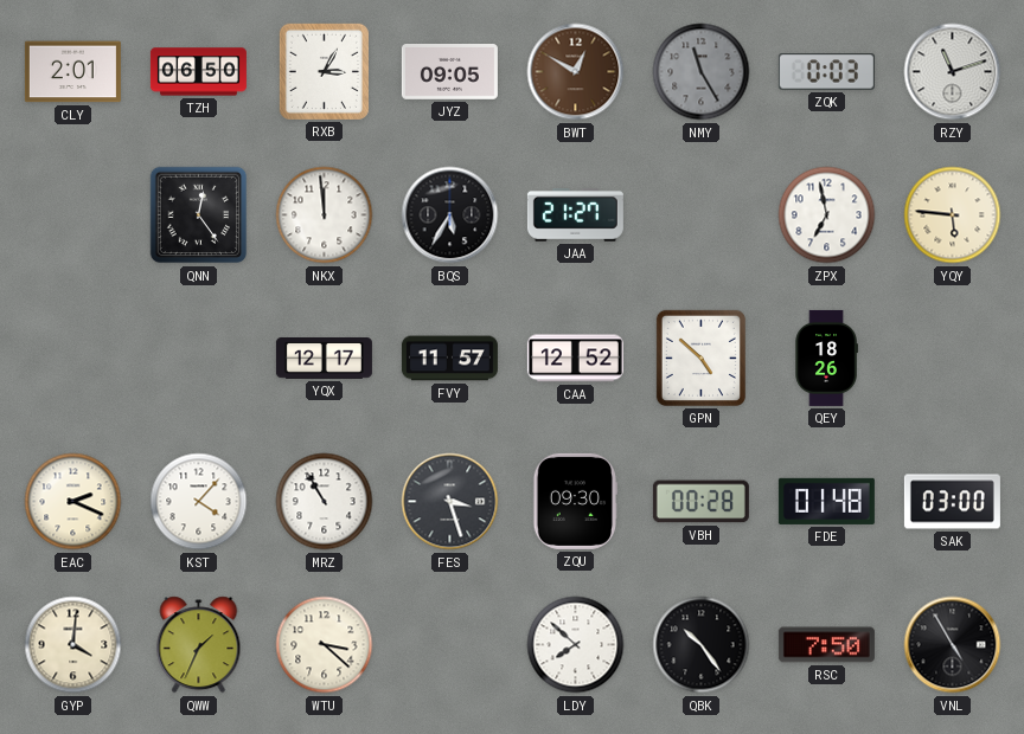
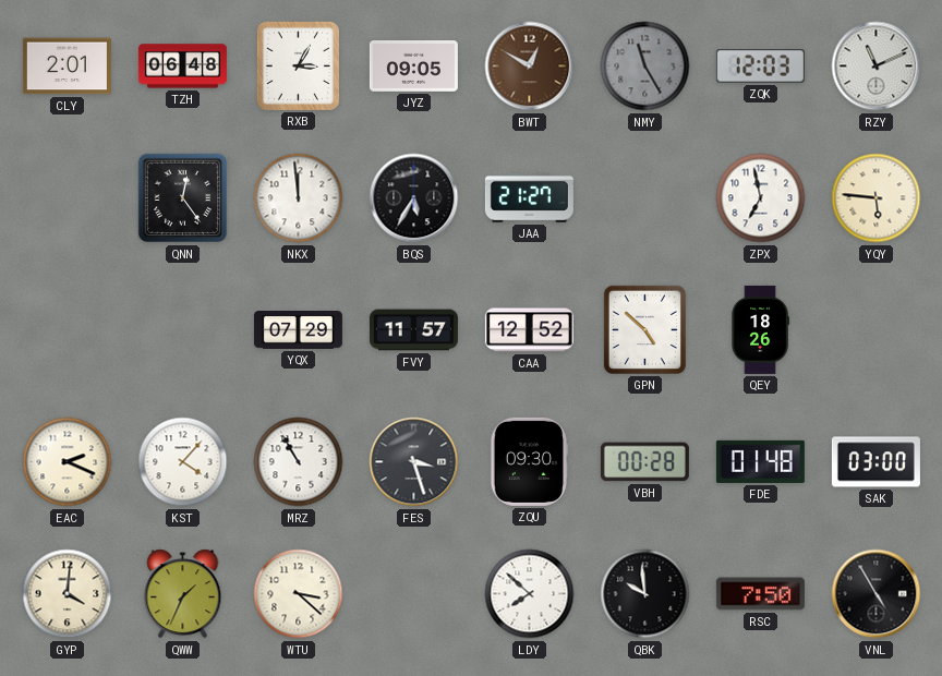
TZH: 06:50 -> 06:48
ZQK: 0:03 -> 12:03
RZY: 11:12 -> 11:11
YQX: 12:17 -> 07:29
QBK: 10:24 -> 9:59
